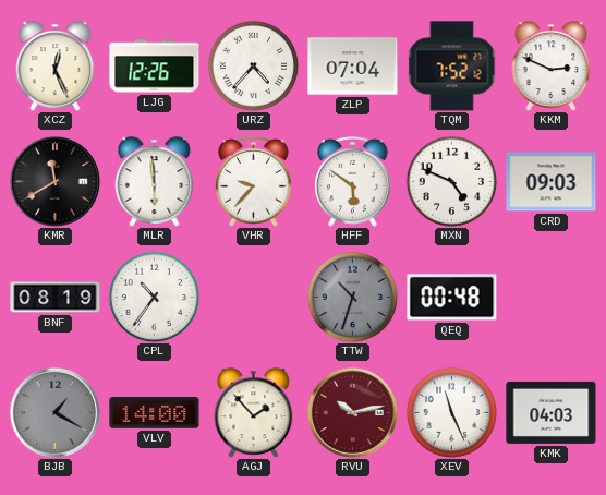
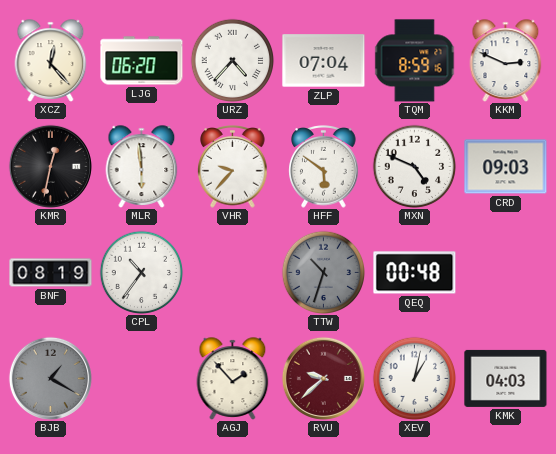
XCZ: 12:26 -> 12:23
LJG: 12:26 -> 06:20
TQM: 7:52 -> 8:59
KMR: 11:40 -> 12:32
VLV: 14:00 -> none
RVU: 10:13 -> 9:38
XEV: 11:26 -> 1:02
